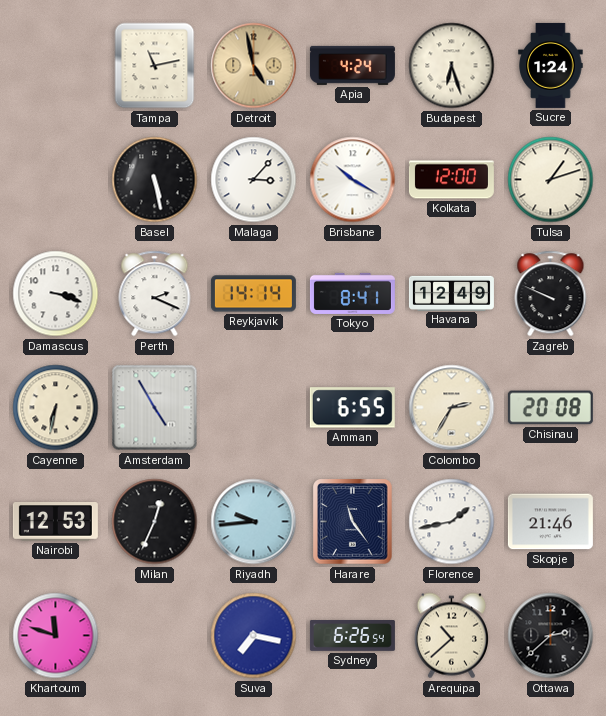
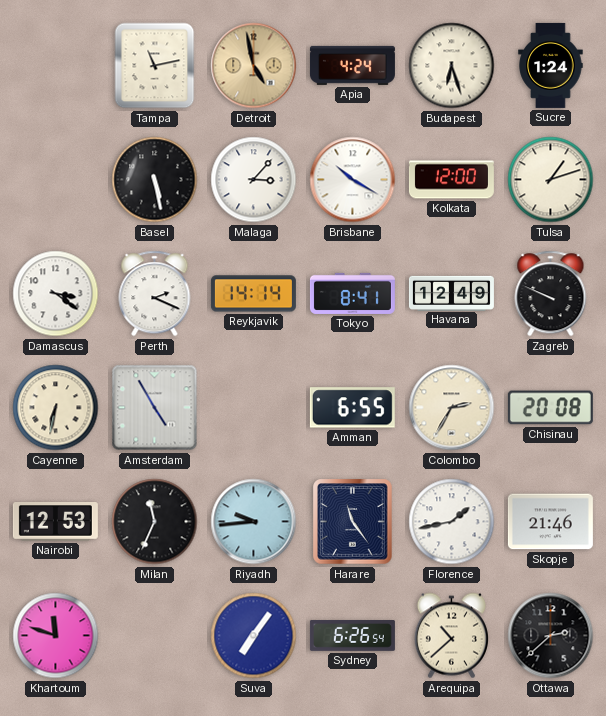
Damascus: 3:18 -> 3:21
Milan: 12:34 -> 11:34
Suva: 7:17 -> 7:06
